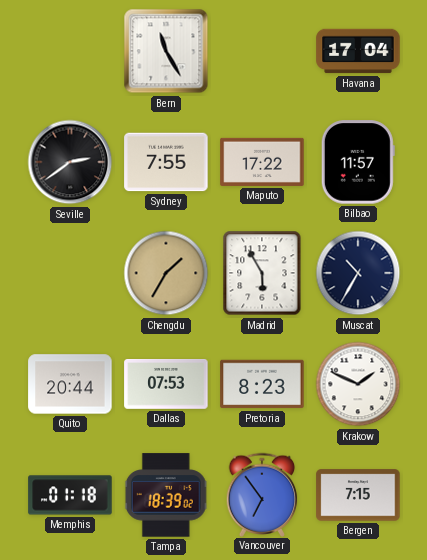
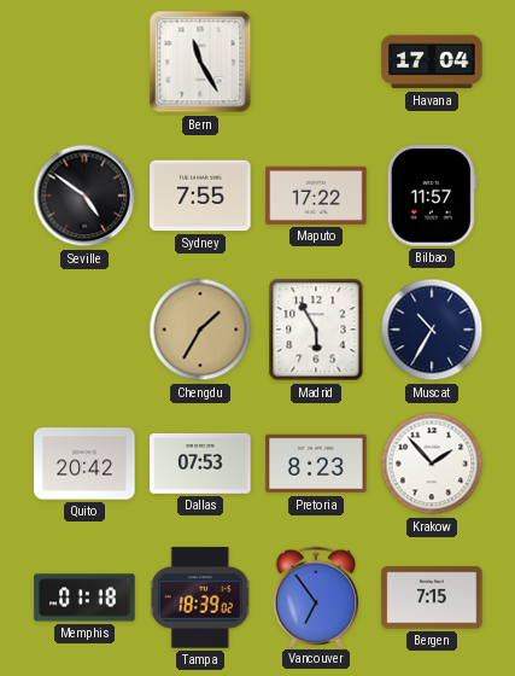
Seville: 2:39 -> 4:51
Quito: 20:44 -> 20:42
Krakow: 1:49 -> 1:53
